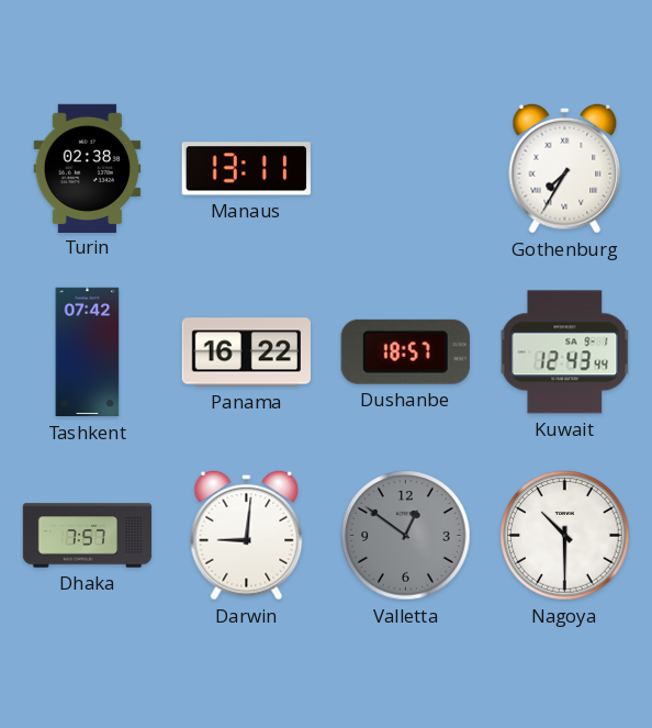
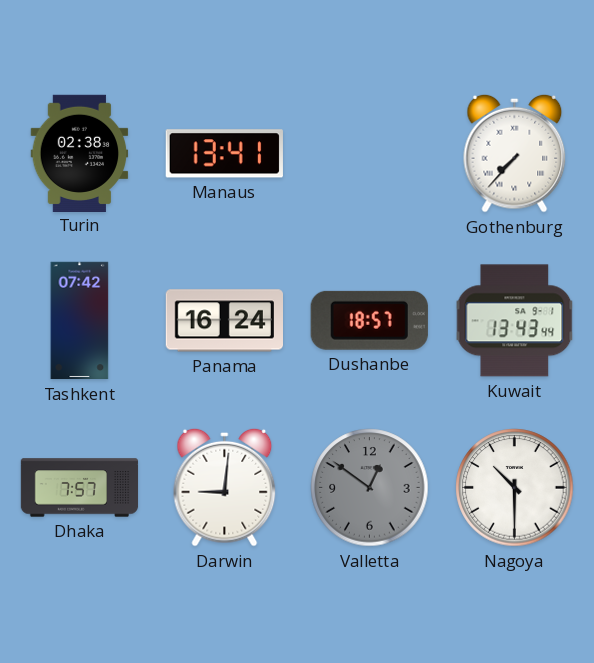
Manaus: 13:11 -> 13:41
Gothenburg: 7:35 -> 7:37
Panama: 16:22 -> 16:24
Kuwait: 12:43 -> 13:43
